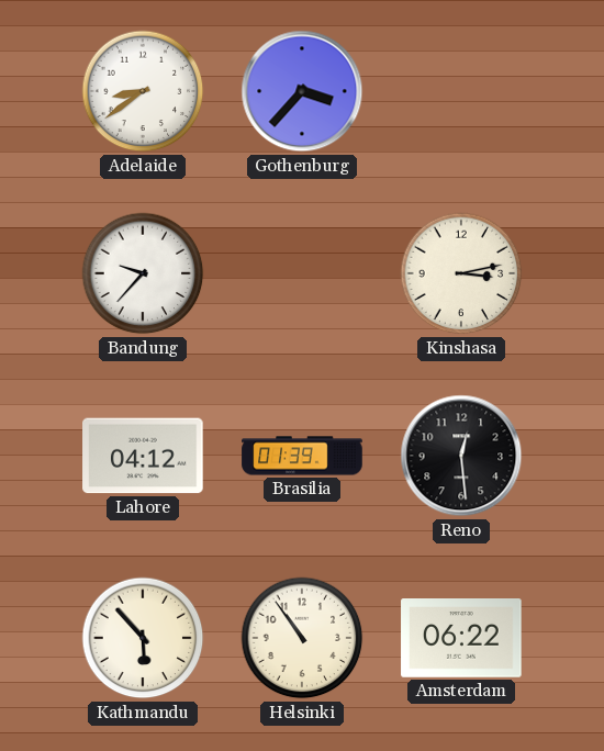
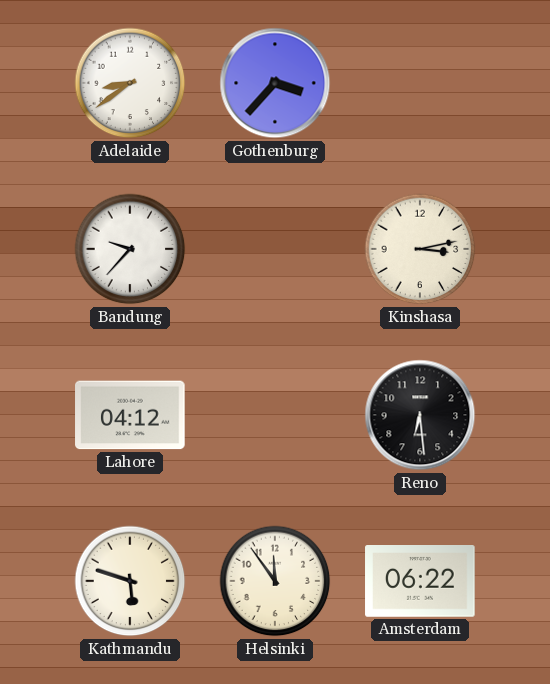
Brasilia: 01:39 -> none
Reno: 12:29 -> 6:29
Kathmandu: 5:53 -> 5:48
Helsinki: 10:54 -> 11:54
